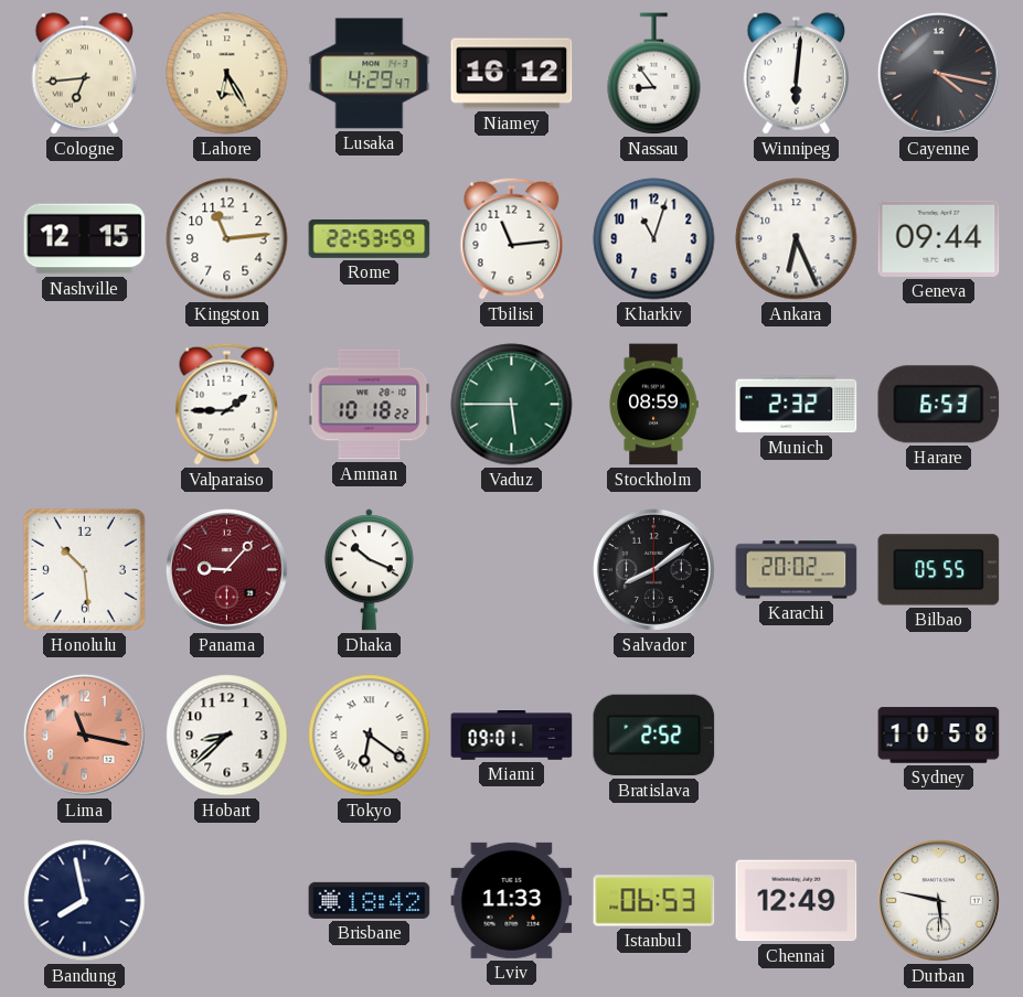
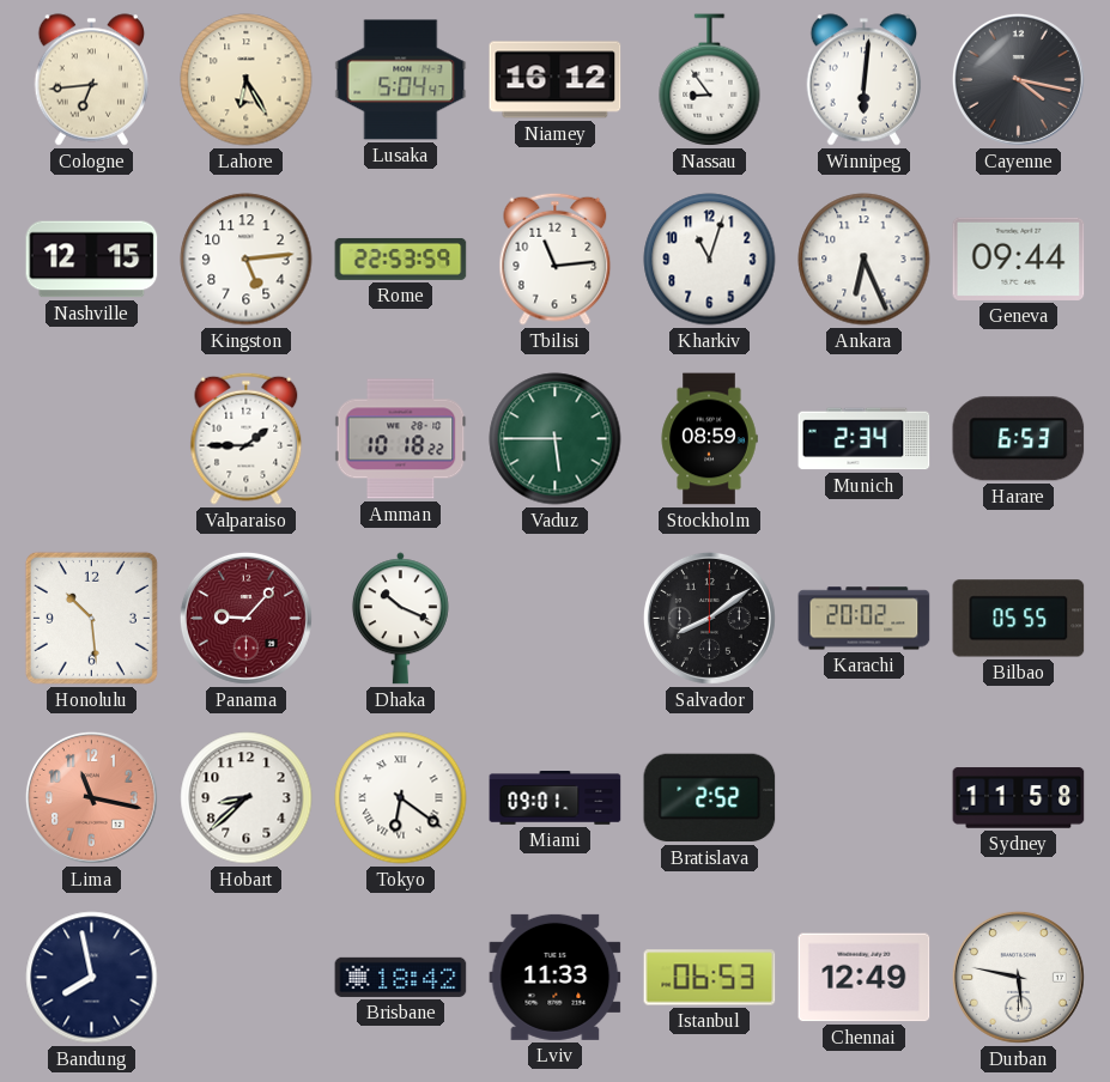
Lusaka: 4:29 -> 5:04
Kingston: 11:14 -> 5:14
Munich: 2:32 -> 2:34
Sydney: 10:58 -> 11:58
